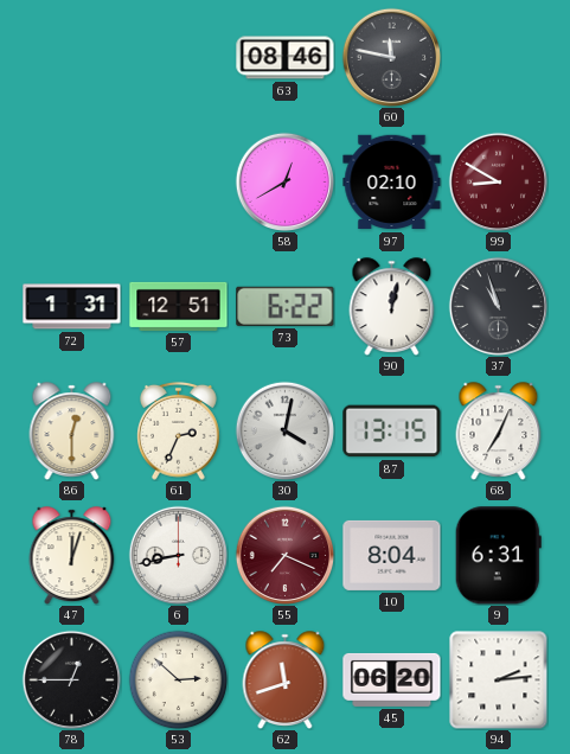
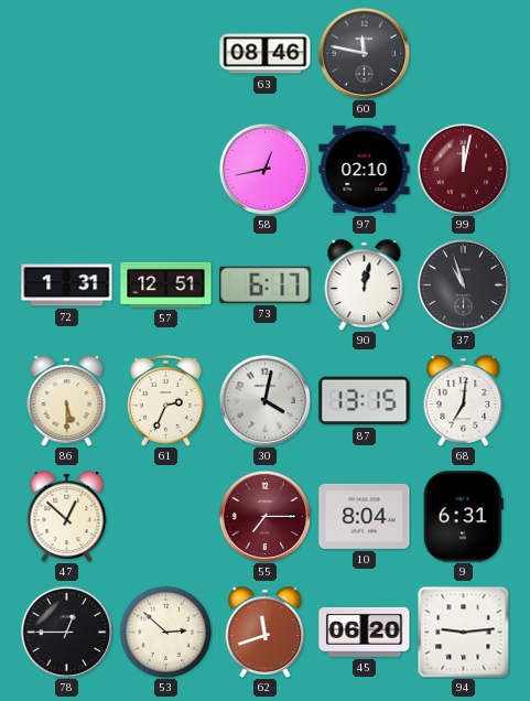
58: 12:40 -> 12:43
99: 8:50 -> 12:02
73: 6:22 -> 6:17
86: 12:30 -> 5:30
68: 7:04 -> 7:01
47: 12:03 -> 12:52
6: 8:43 -> none
55: 7:19 -> 7:15
94: 2:14 -> 9:14
